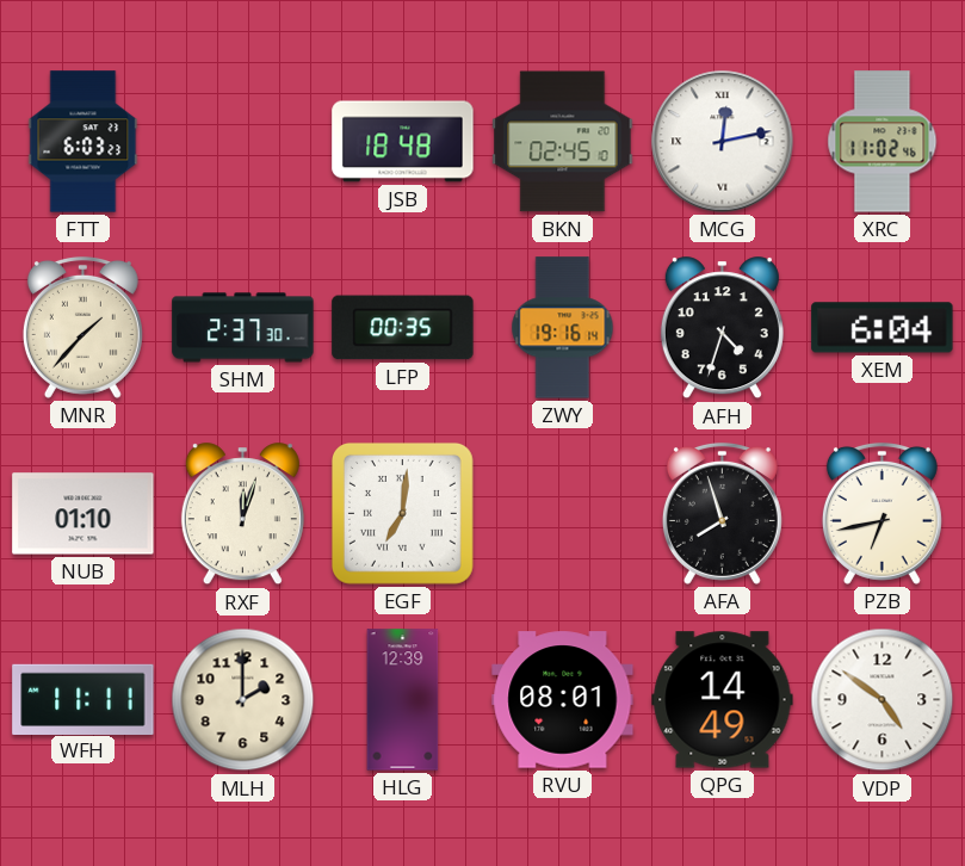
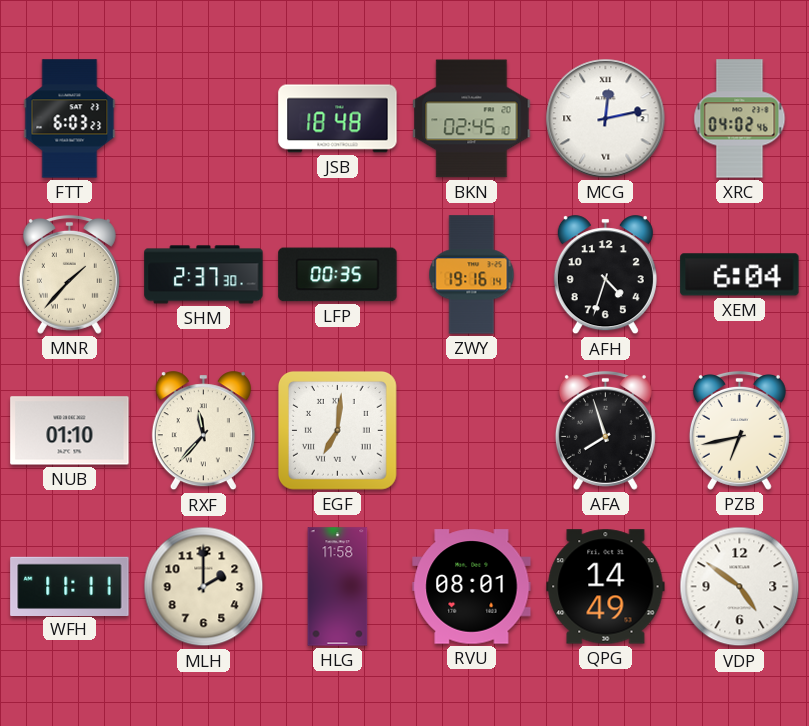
XRC: 11:02 -> 04:02
RXF: 12:03 -> 11:37
HLG: 12:39 -> 11:58
